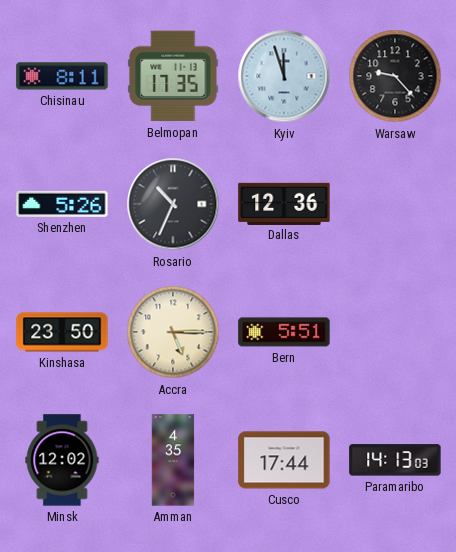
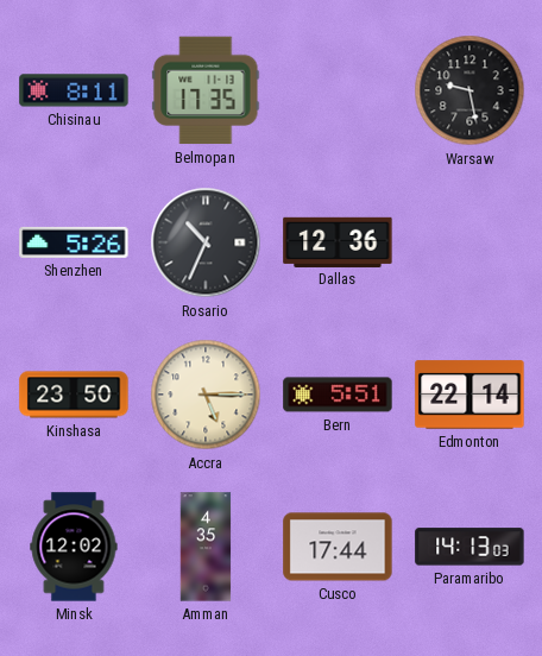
Kyiv: 11:57 -> none
Warsaw: 9:23 -> 9:28
Edmonton: none -> 22:14
